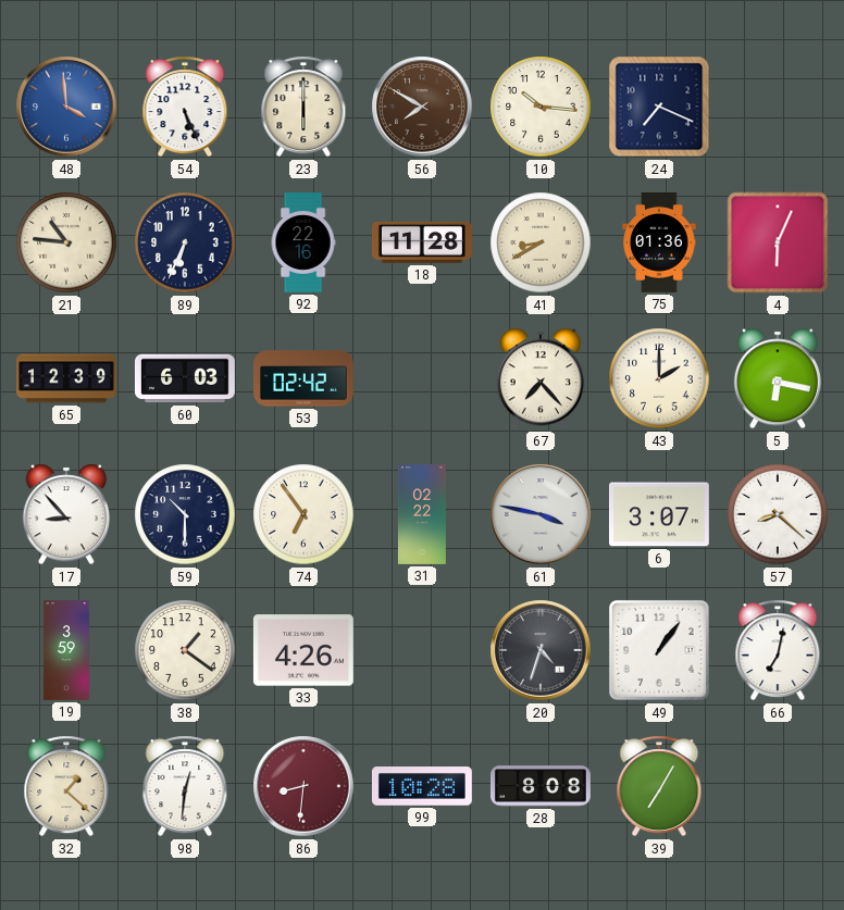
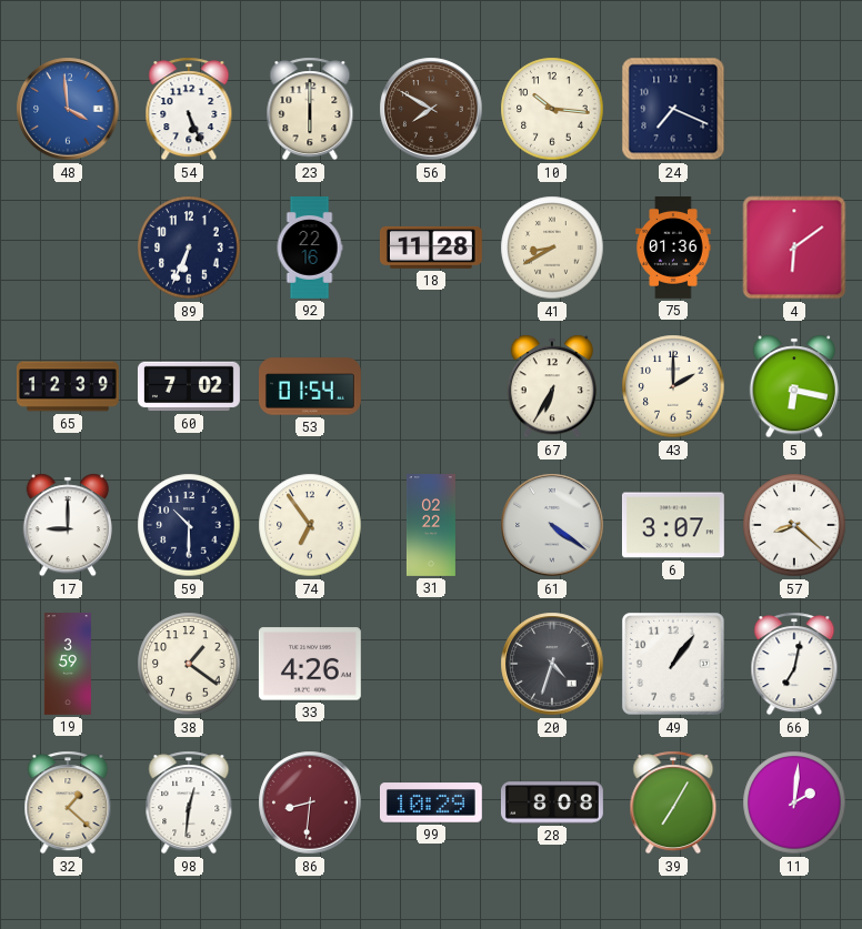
21: 10:46 -> none
4: 6:04 -> 6:09
60: 6:03 -> 7:02
53: 02:42 -> 01:54
67: 7:23 -> 6:35
17: 8:53 -> 9:00
61: 3:47 -> 4:21
99: 10:28 -> 10:29
11: none -> 2:01
